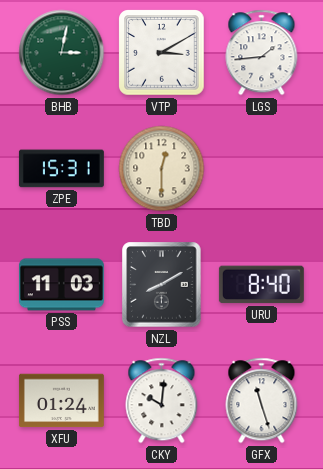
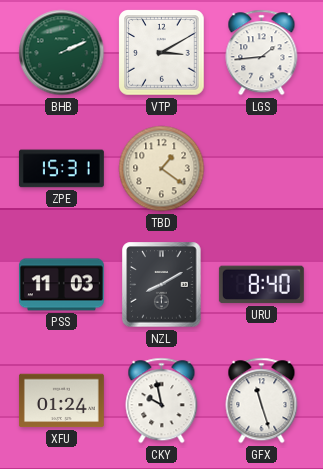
BHB: 3:02 -> 2:11
TBD: 12:30 -> 1:21
CKY: 10:01 -> 9:58
